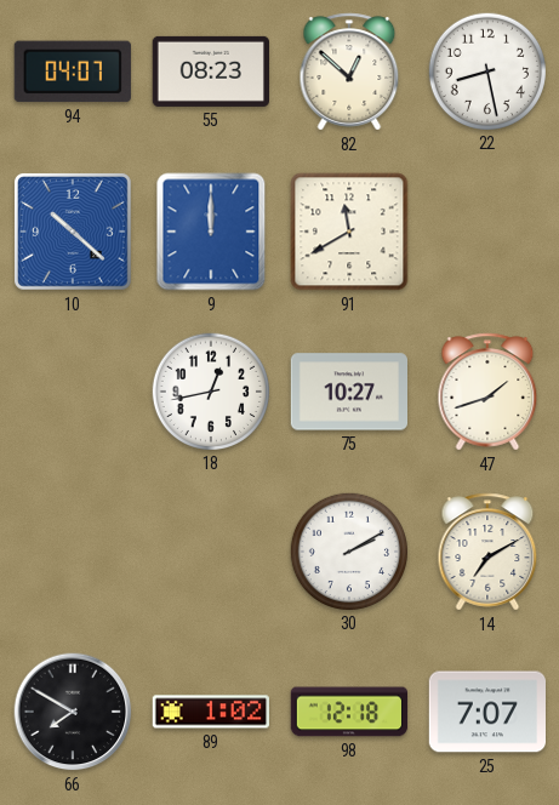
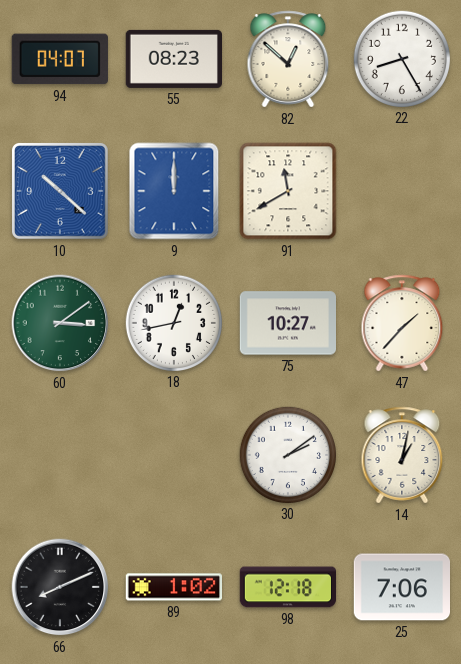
22: 8:28 -> 8:25
60: none -> 3:09
47: 1:42 -> 1:37
30: 2:10 -> 2:09
14: 7:10 -> 1:02
66: 7:50 -> 8:11
25: 7:07 -> 7:06
